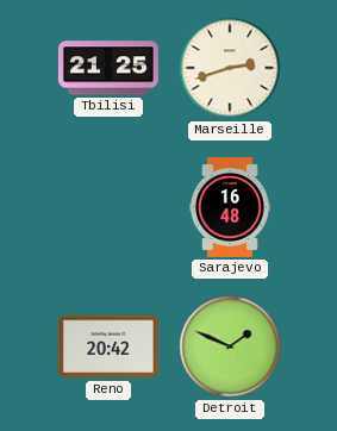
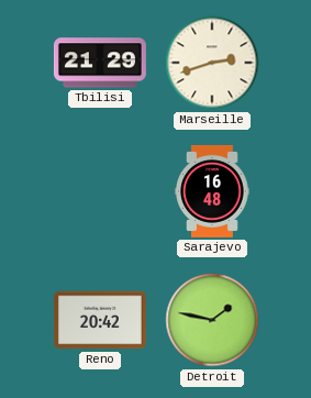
Tbilisi: 21:25 -> 21:29
Detroit: 1:49 -> 1:47
